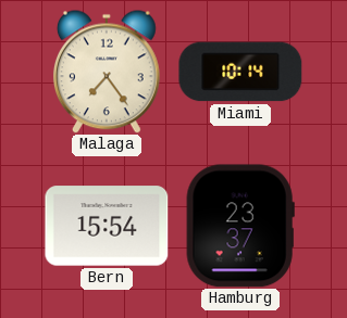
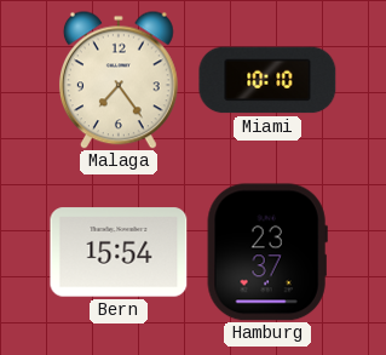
Miami: 10:14 -> 10:10
